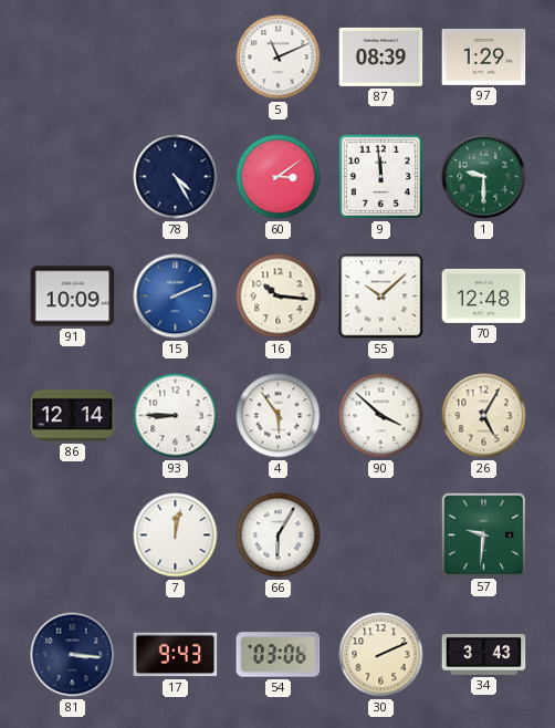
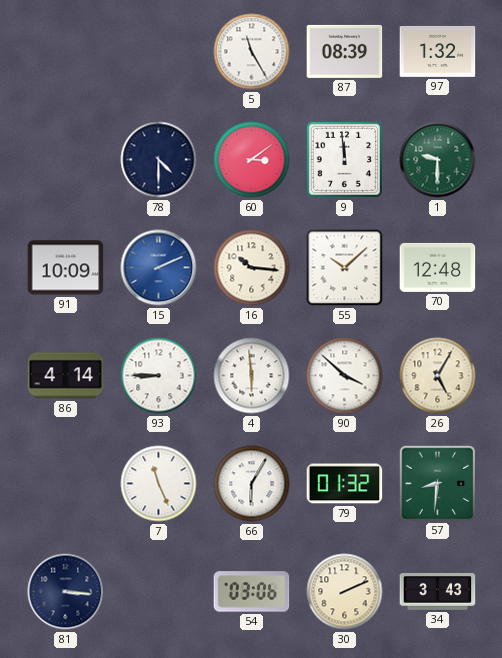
5: 11:11 -> 11:25
97: 1:29 -> 1:32
78: 4:25 -> 4:30
86: 12:14 -> 4:14
4: 5:54 -> 5:59
7: 12:02 -> 11:26
79: none -> 01:32
57: 9:31 -> 8:31
17: 9:43 -> none
